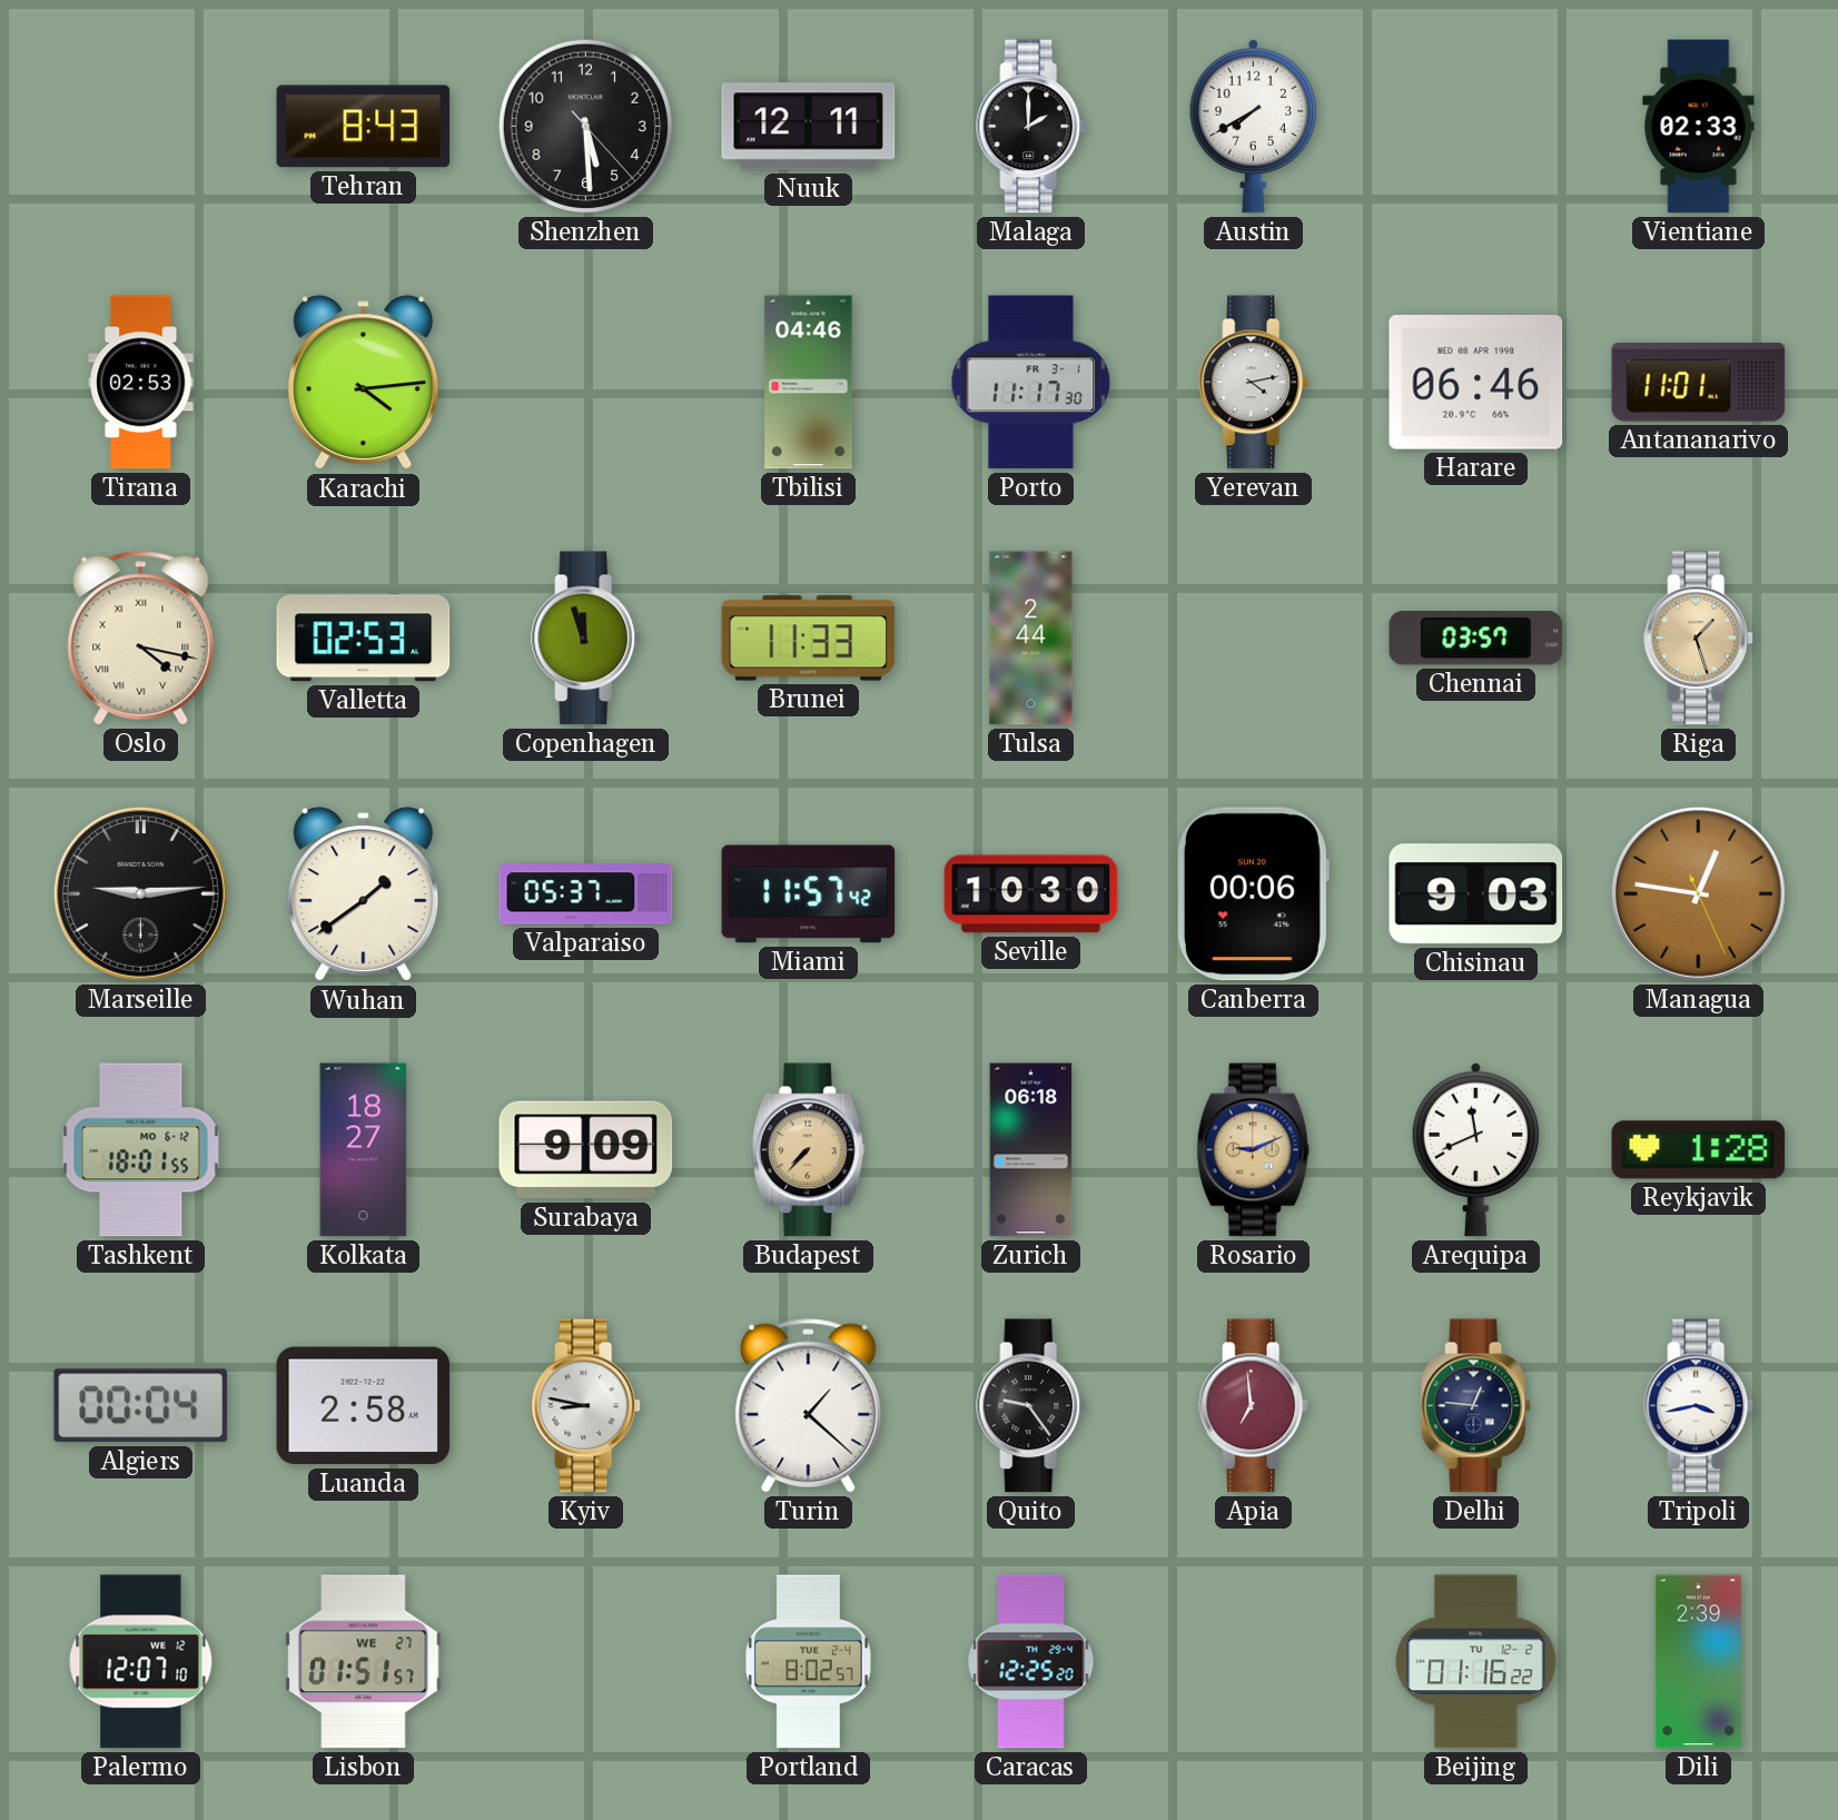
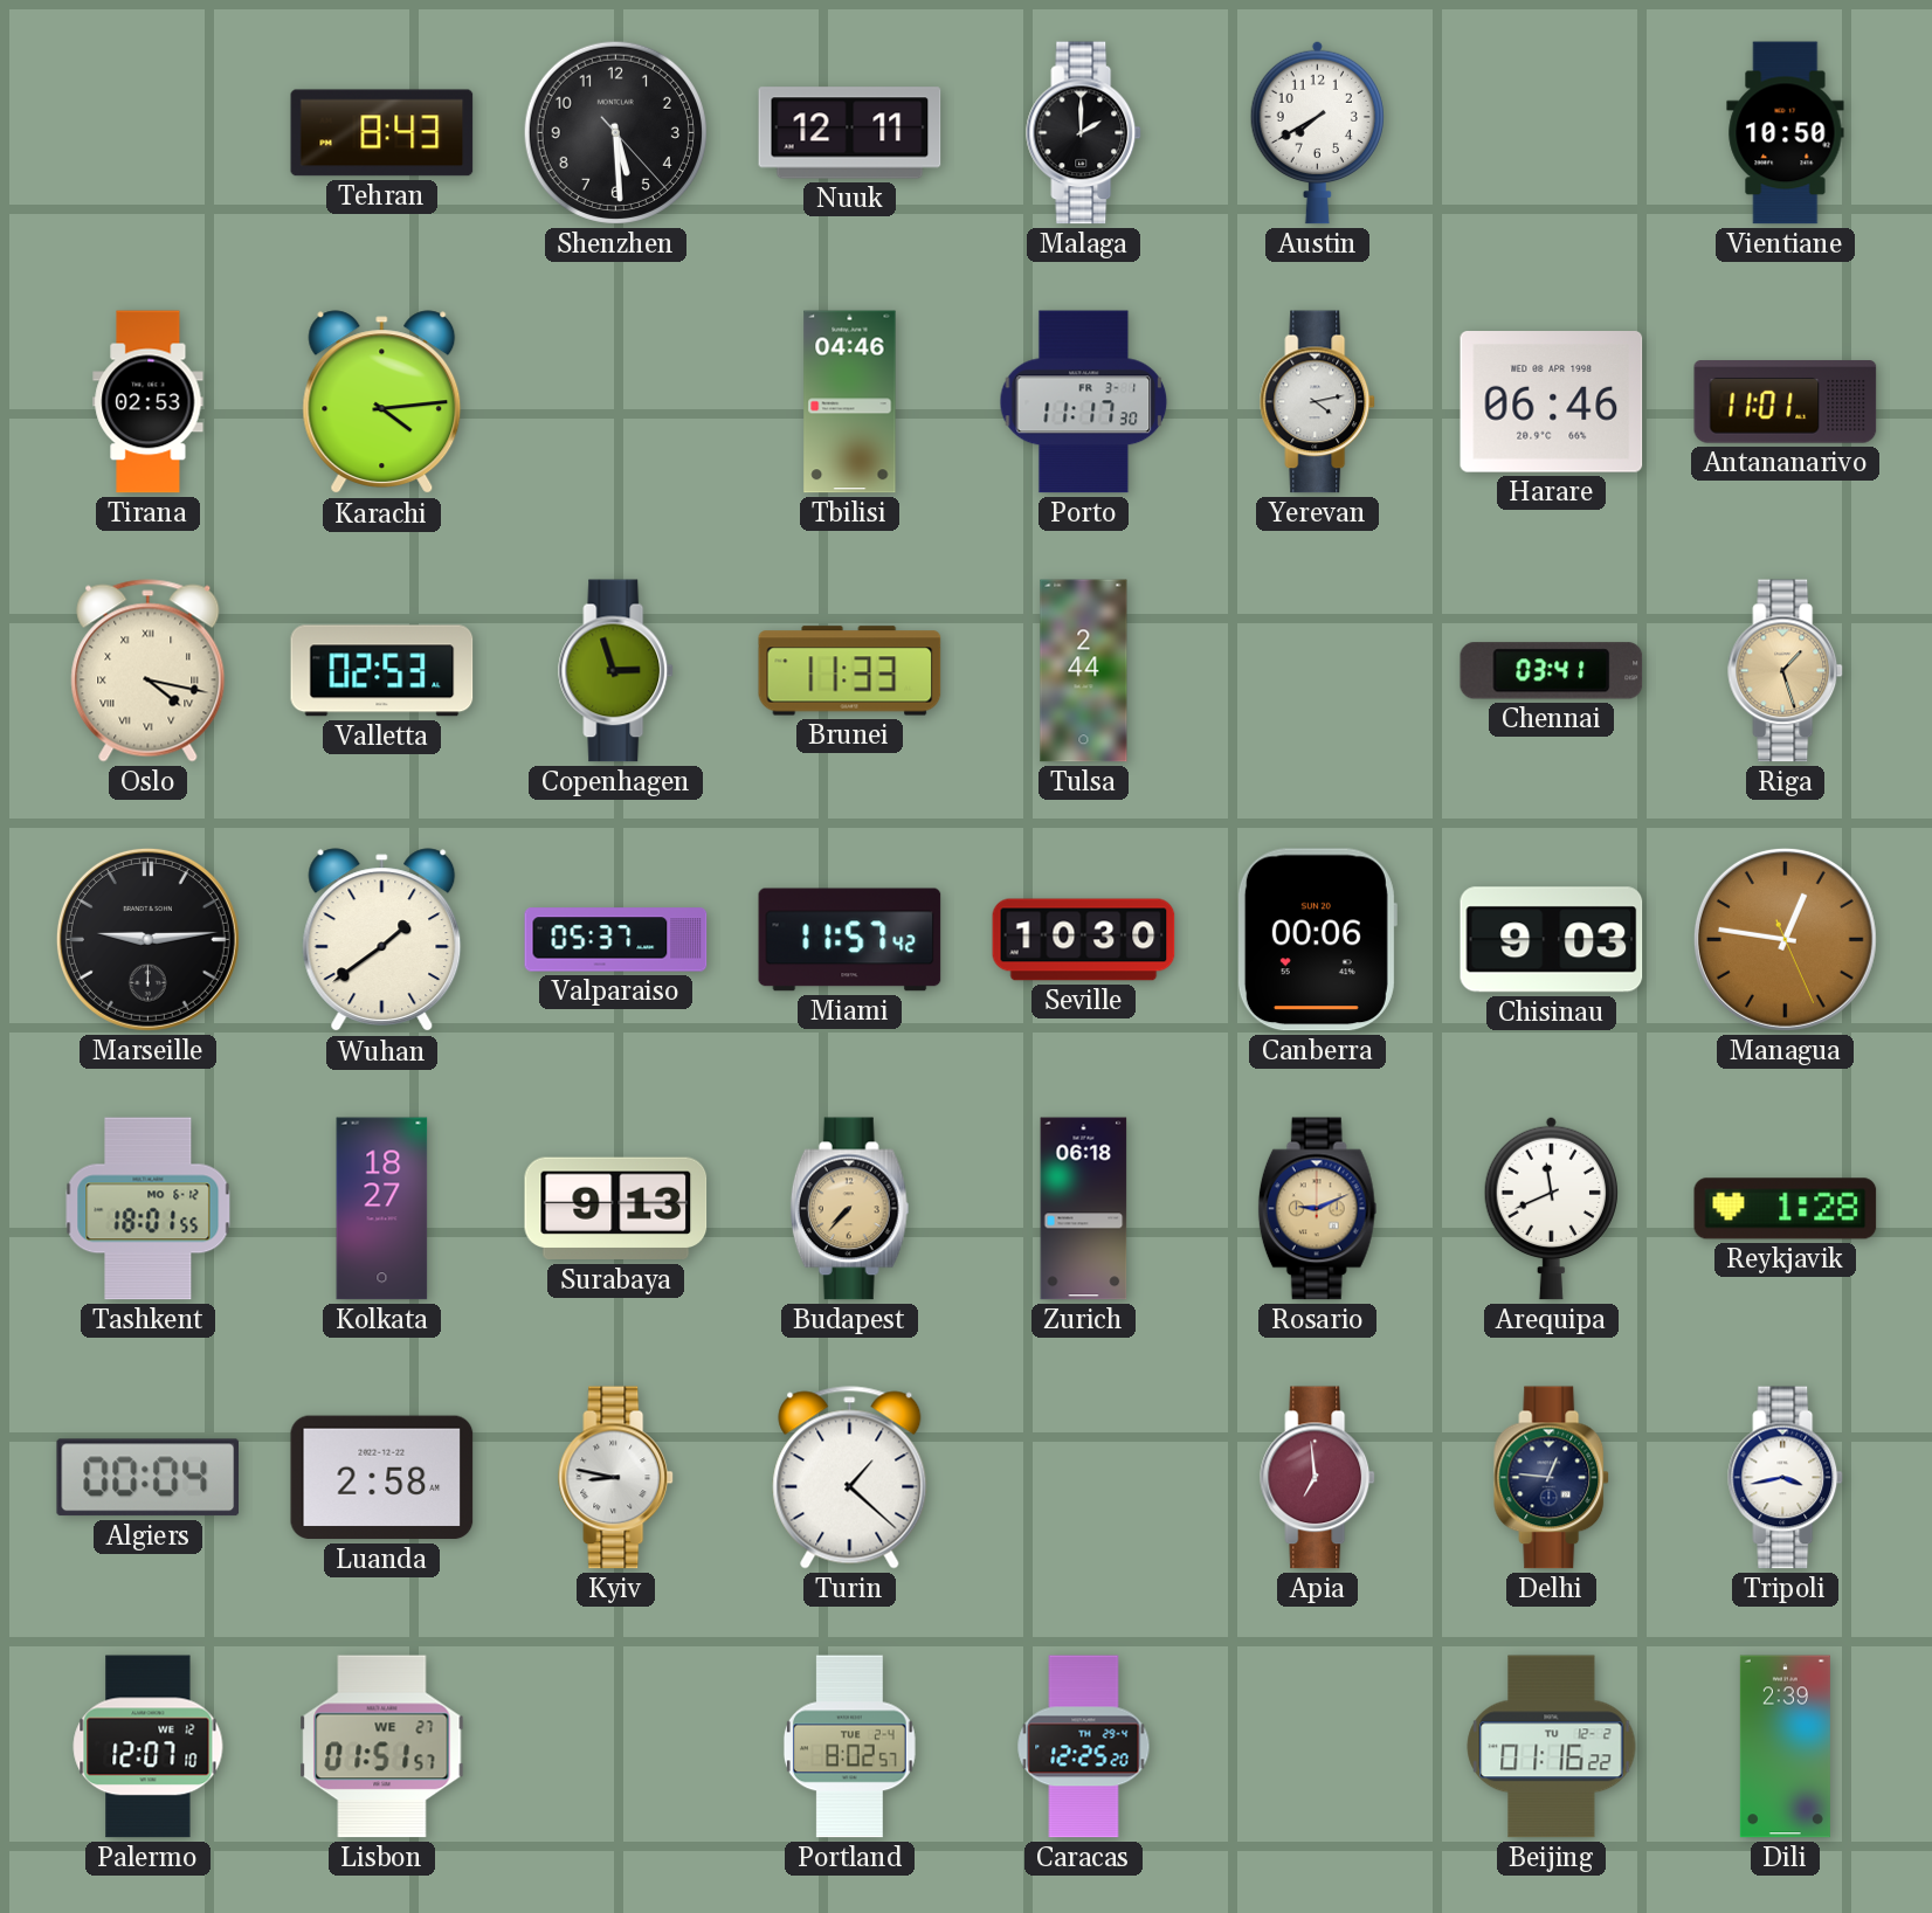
Vientiane: 02:33 -> 10:50
Copenhagen: 11:57 -> 2:57
Chennai: 03:57 -> 03:41
Surabaya: 9:09 -> 9:13
Quito: 9:24 -> none
